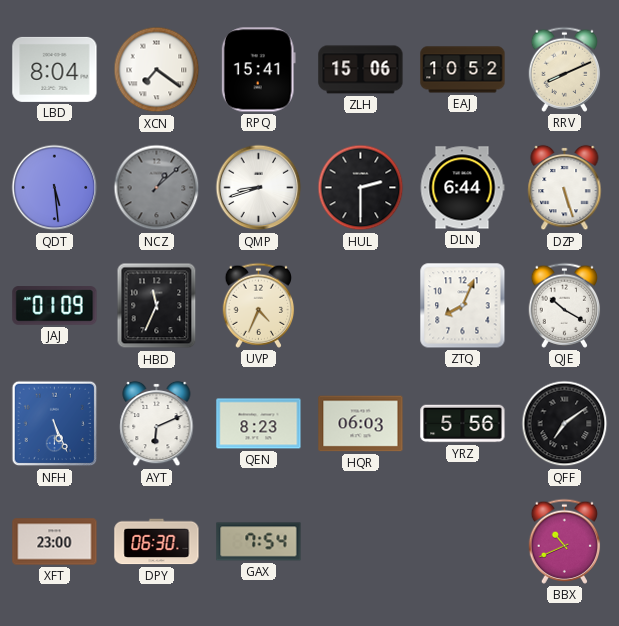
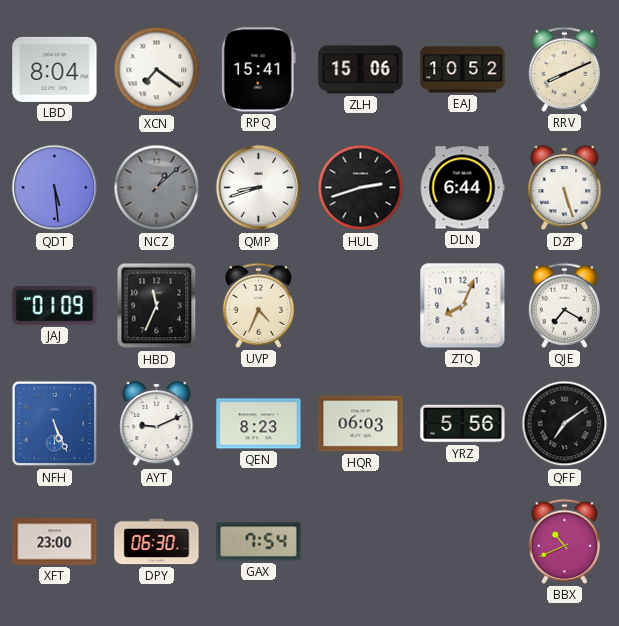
HUL: 2:30 -> 2:42
QJE: 10:20 -> 7:20
AYT: 6:11 -> 9:11
